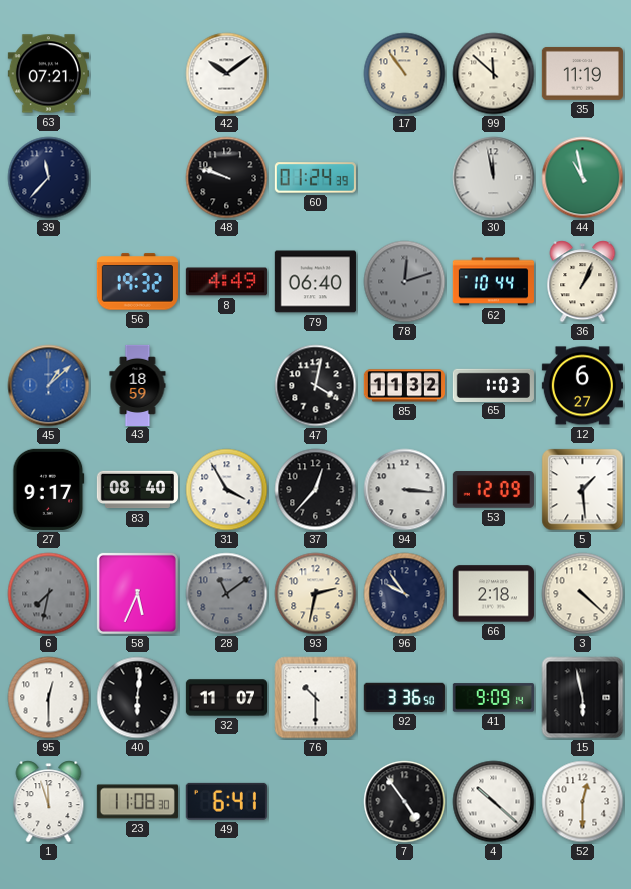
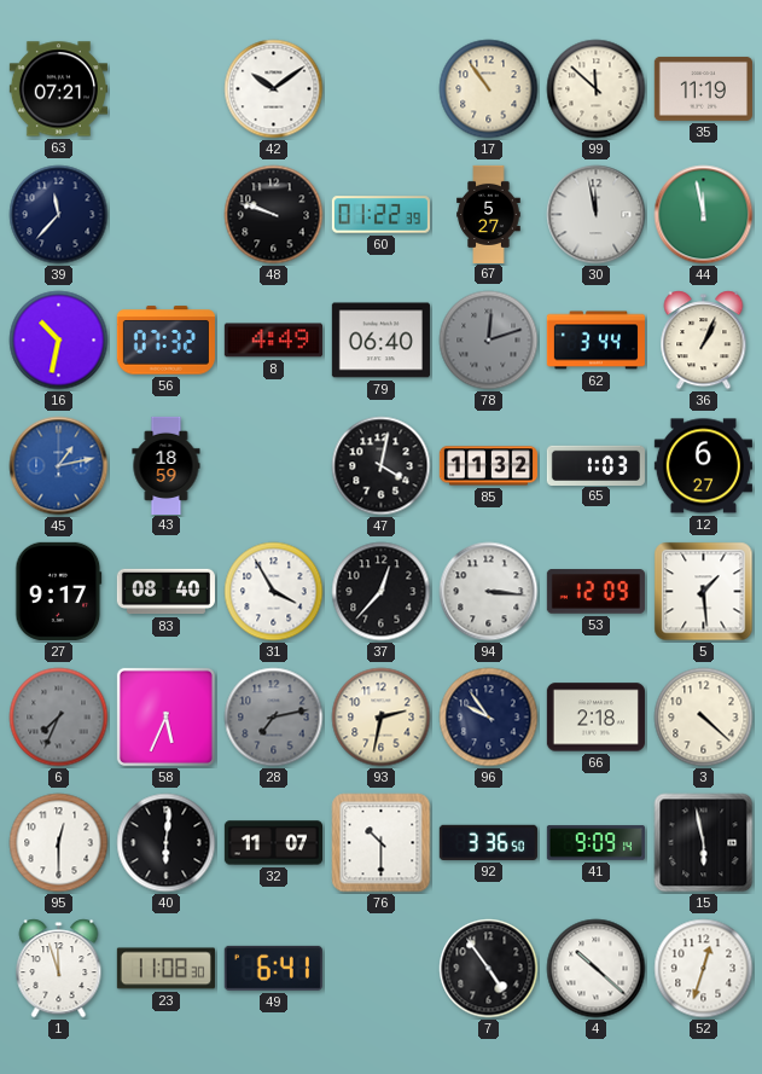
60: 01:24 -> 01:22
67: none -> 5:27
44: 10:58 -> 11:58
16: none -> 10:32
56: 19:32 -> 07:32
62: 10:44 -> 3:44
45: 1:08 -> 1:13
6: 7:32 -> 7:34
28: 11:09 -> 7:13
52: 12:30 -> 12:33
